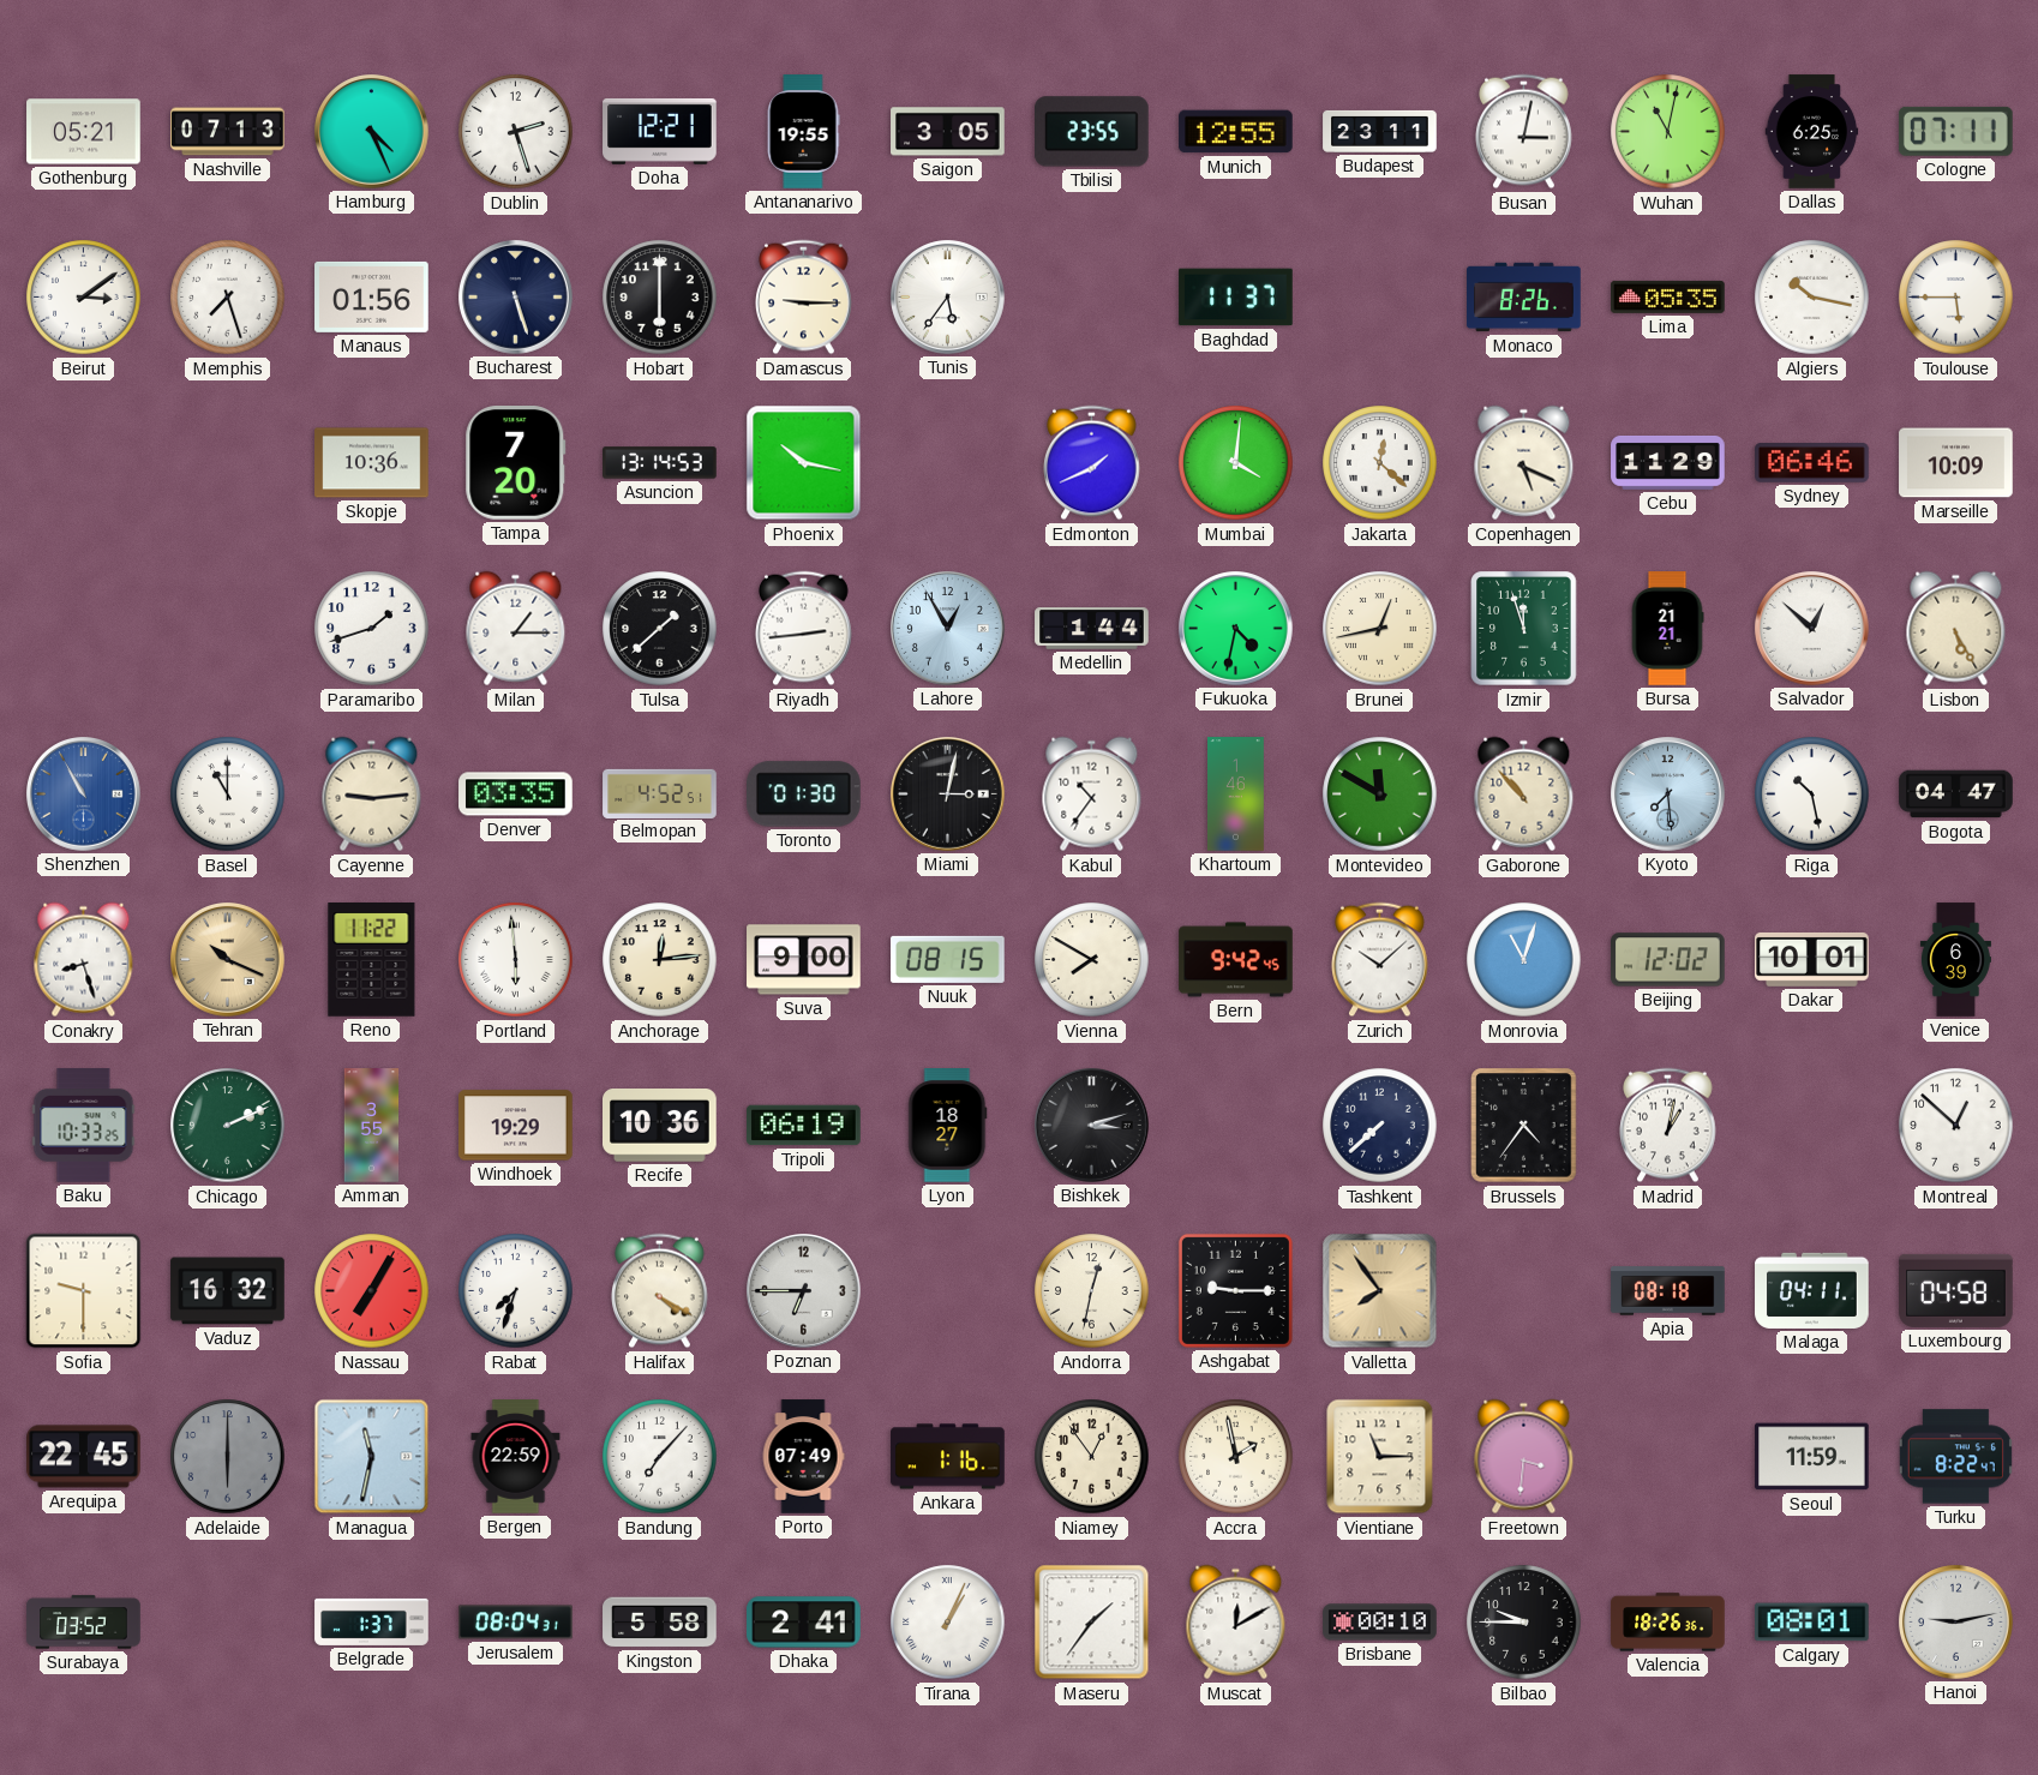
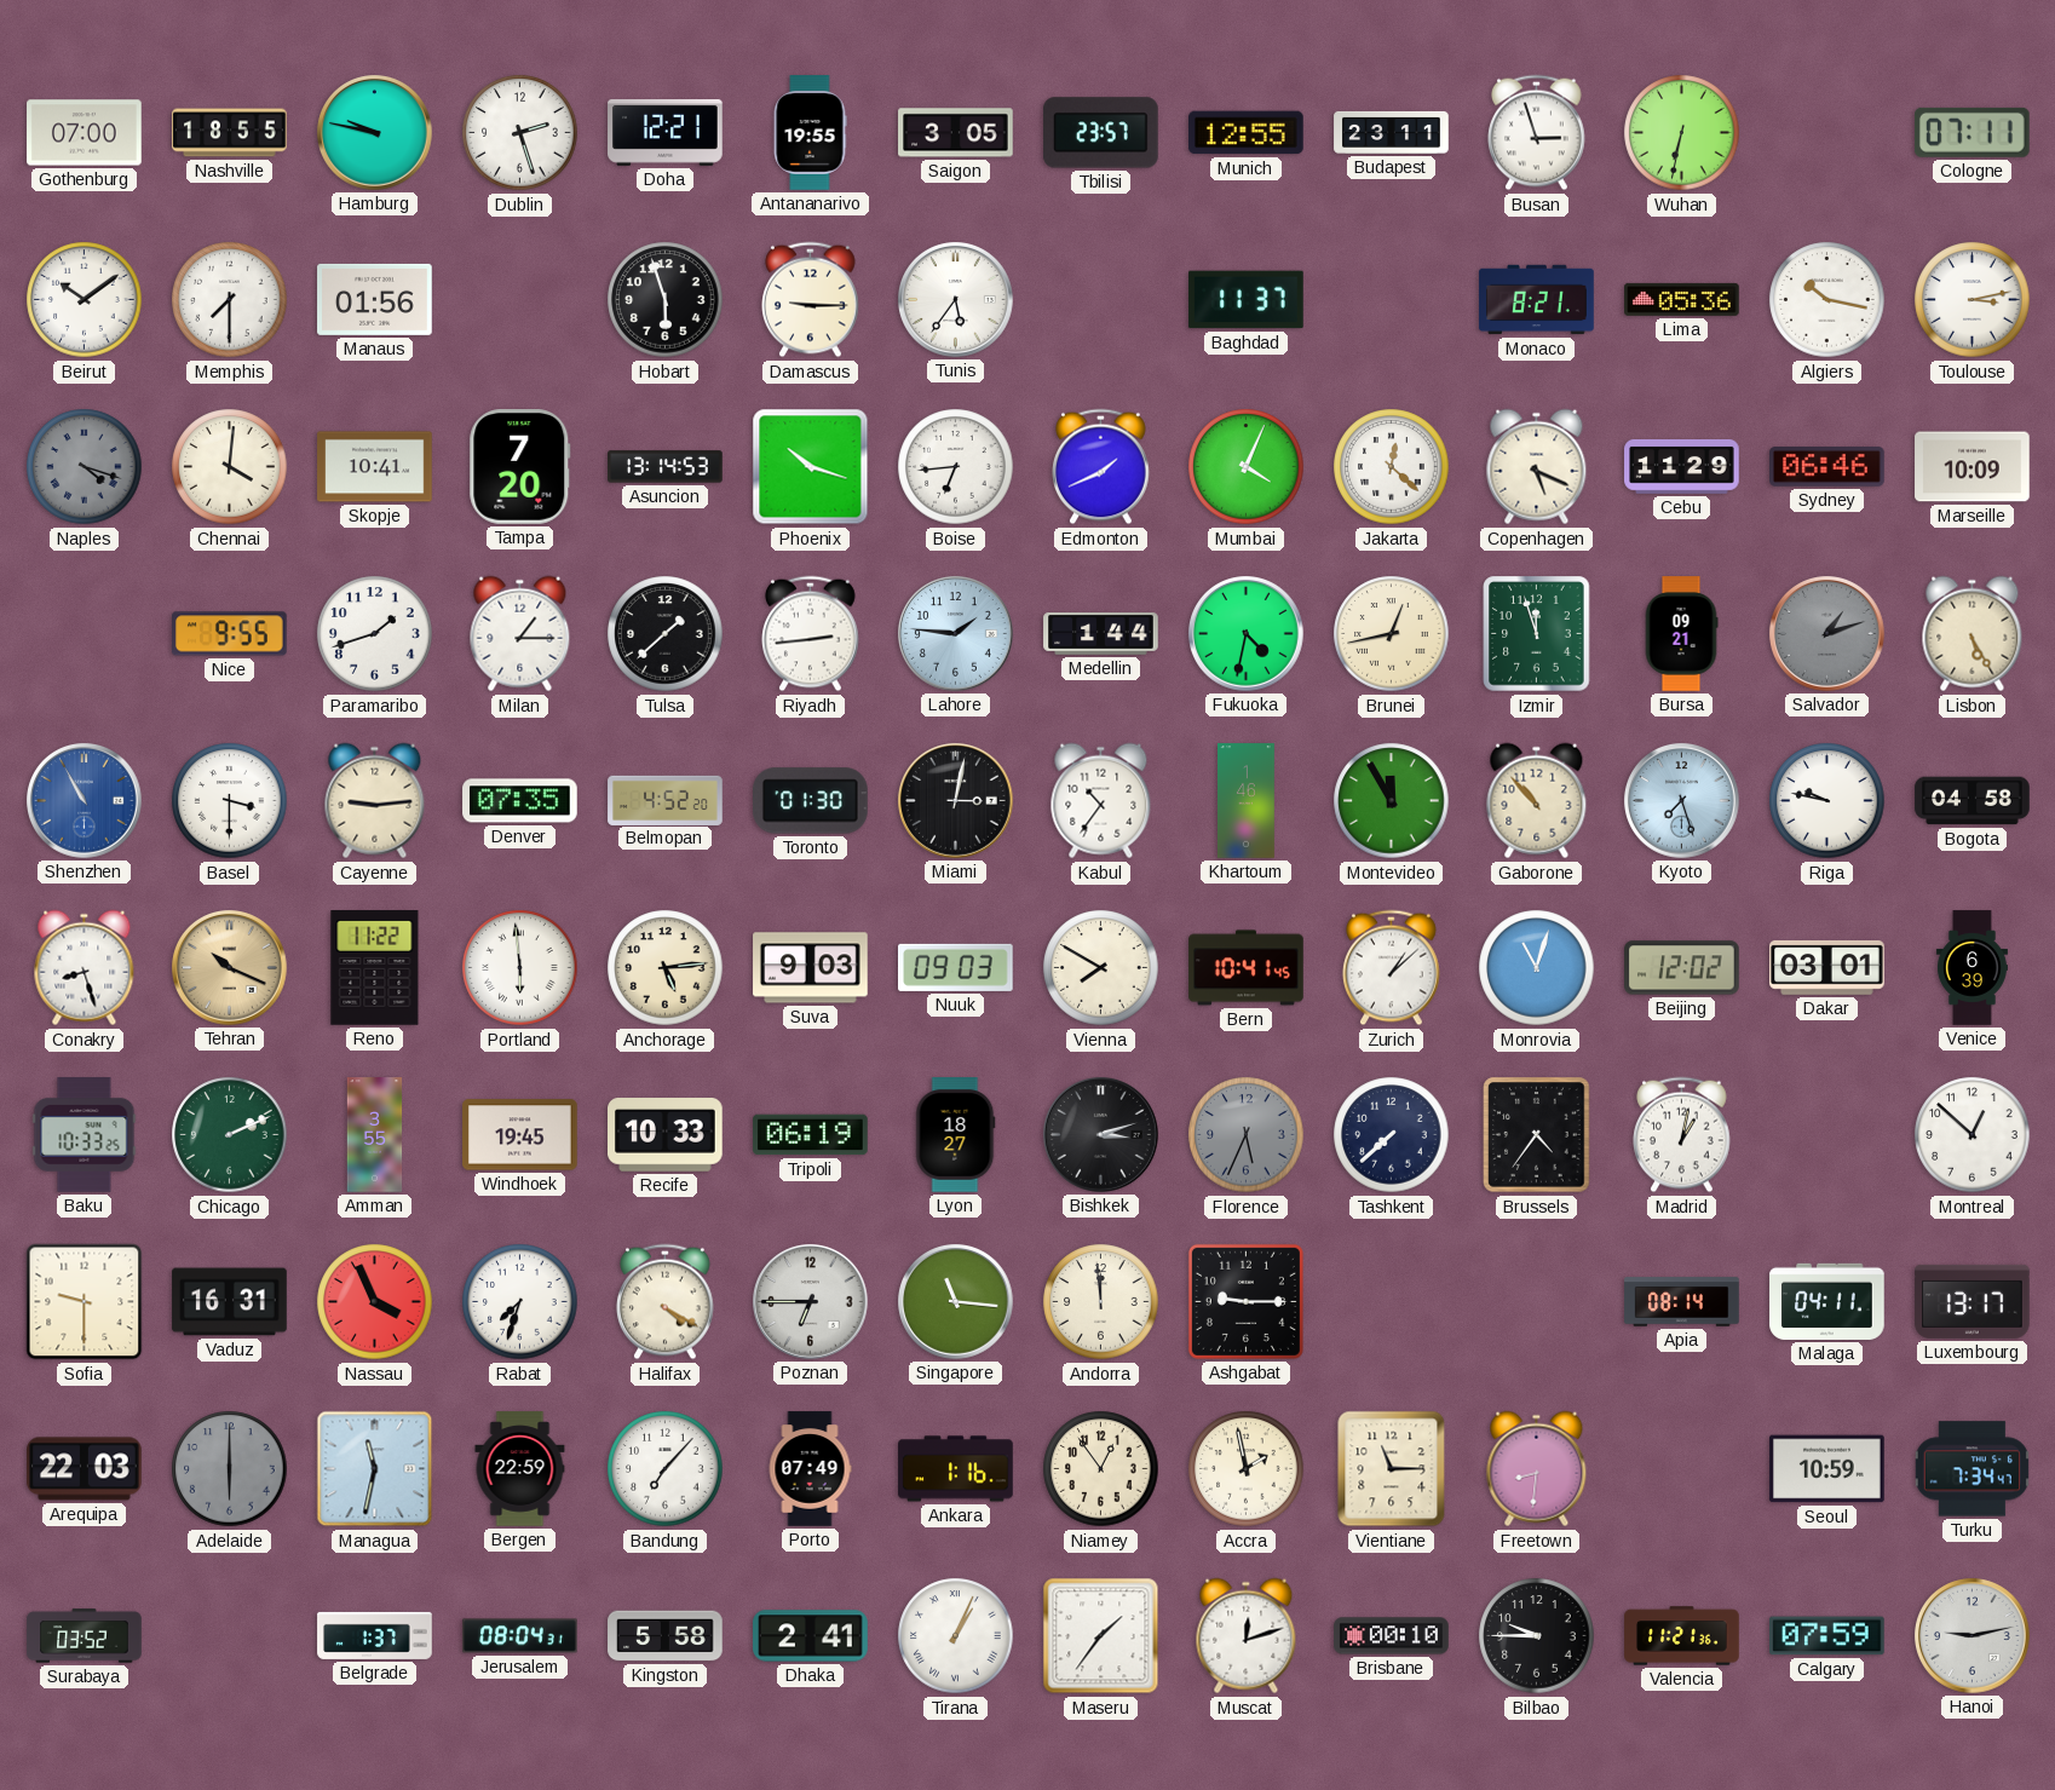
Gothenburg: 05:21 -> 07:00
Nashville: 07:13 -> 18:55
Hamburg: 4:26 -> 9:47
Tbilisi: 23:55 -> 23:57
Busan: 3:02 -> 2:57
Wuhan: 11:02 -> 6:32
Dallas: 6:25 -> none
Beirut: 3:09 -> 10:09
Memphis: 7:27 -> 7:30
Bucharest: 5:27 -> none
Hobart: 6:00 -> 5:57
Monaco: 8:26 -> 8:21
Lima: 05:35 -> 05:36
Toulouse: 5:45 -> 3:13
Naples: none -> 4:18
Chennai: none -> 4:01
Skopje: 10:36 -> 10:41
Phoenix: 10:17 -> 10:18
Boise: none -> 6:44
Mumbai: 4:01 -> 4:04
Nice: none -> 9:55
Lahore: 12:55 -> 1:46
Bursa: 21:21 -> 09:21
Salvador: 12:52 -> 1:12
Salvador dial: white -> grey
Basel: 11:00 -> 3:30
Denver: 03:35 -> 07:35
Belmopan: 4:52:51 -> 4:52:20
Montevideo: 11:50 -> 11:55
Kyoto: 7:29 -> 7:27
Riga: 10:28 -> 9:47
Bogota: 04:47 -> 04:58
Anchorage: 12:14 -> 5:14
Suva: 9:00 -> 9:03
Nuuk: 08:15 -> 09:03
Bern: 9:42 -> 10:41
Zurich: 10:08 -> 1:08
Dakar: 10:01 -> 03:01
Windhoek: 19:29 -> 19:45
Recife: 10:36 -> 10:33
Florence: none -> 5:34
Vaduz: 16:32 -> 16:31
Nassau: 7:05 -> 3:56
Singapore: none -> 11:16
Andorra: 12:32 -> 11:59
Valletta: 7:54 -> none
Apia: 08:18 -> 08:14
Luxembourg: 04:58 -> 13:17
Arequipa: 22:45 -> 22:03
Freetown: 3:31 -> 8:31
Seoul: 11:59 -> 10:59
Turku: 8:22 -> 7:34
Muscat: 12:10 -> 12:12
Valencia: 18:26 -> 11:21
Calgary: 08:01 -> 07:59
